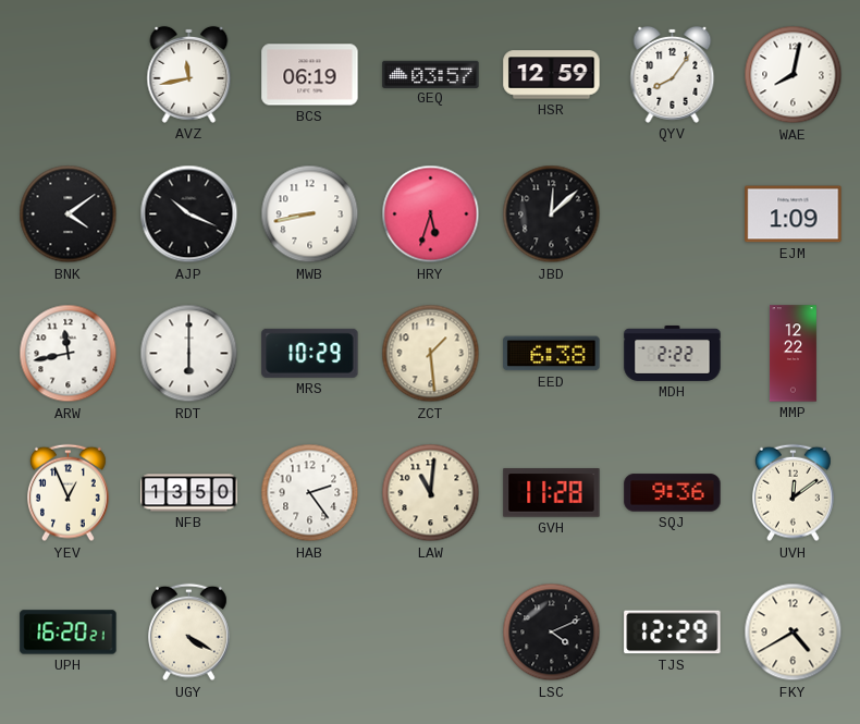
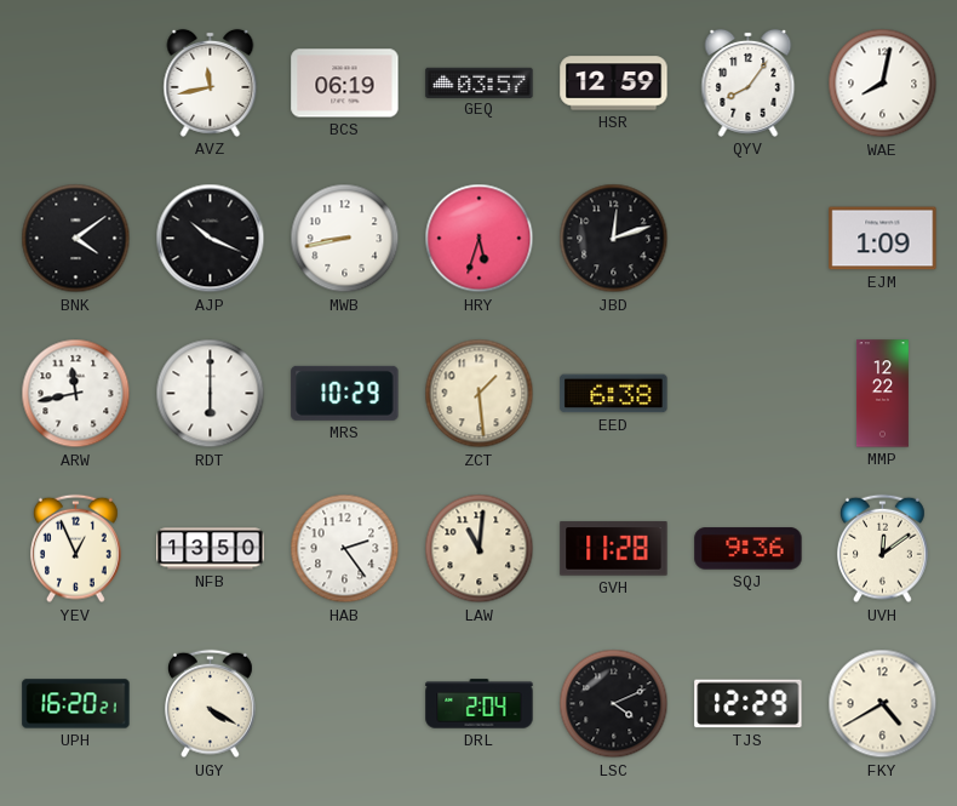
JBD: 12:08 -> 12:12
MDH: 2:22 -> none
DRL: none -> 2:04
